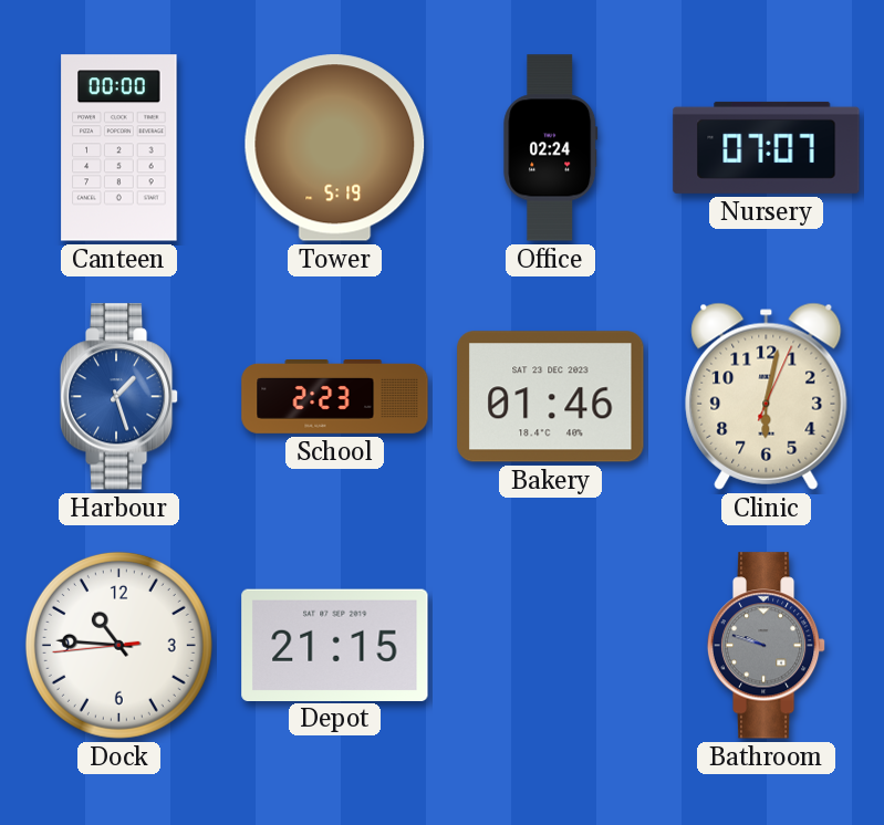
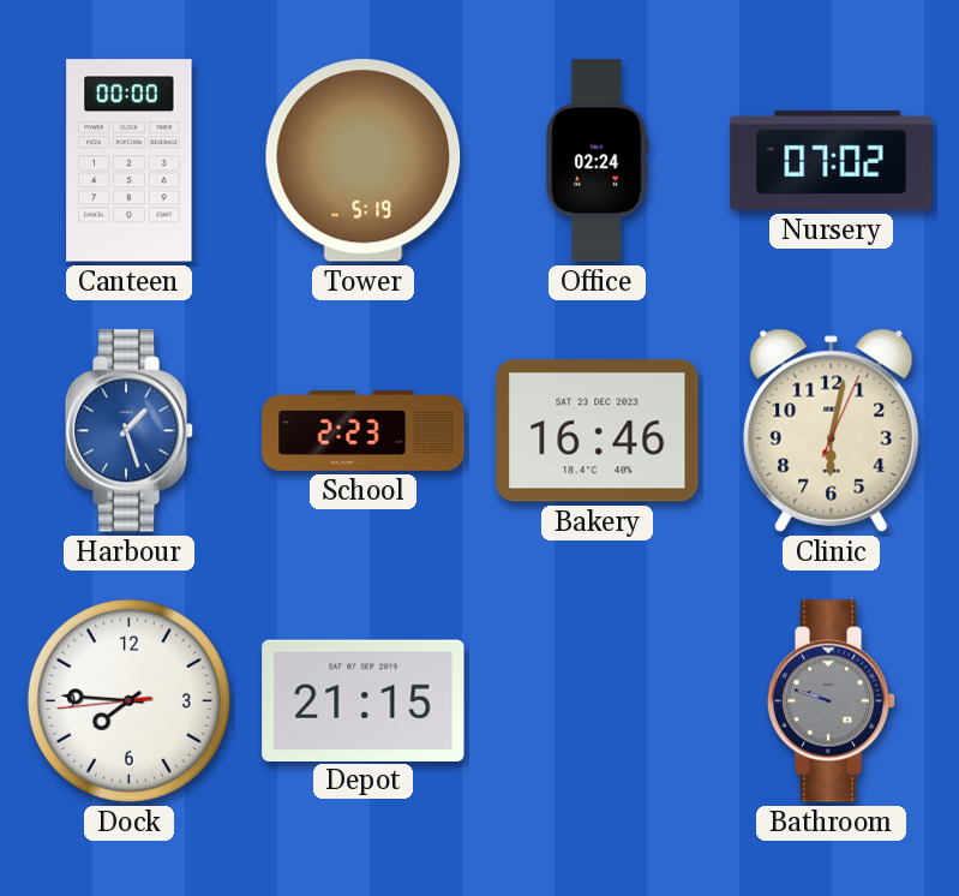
Nursery: 07:07 -> 07:02
Bakery: 01:46 -> 16:46
Dock: 10:45 -> 7:45
